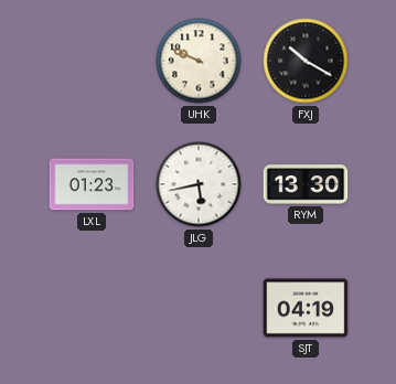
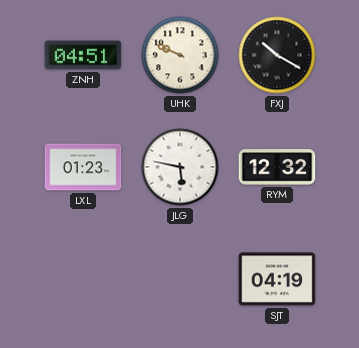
ZNH: none -> 04:51
JLG: 5:43 -> 5:47
RYM: 13:30 -> 12:32
